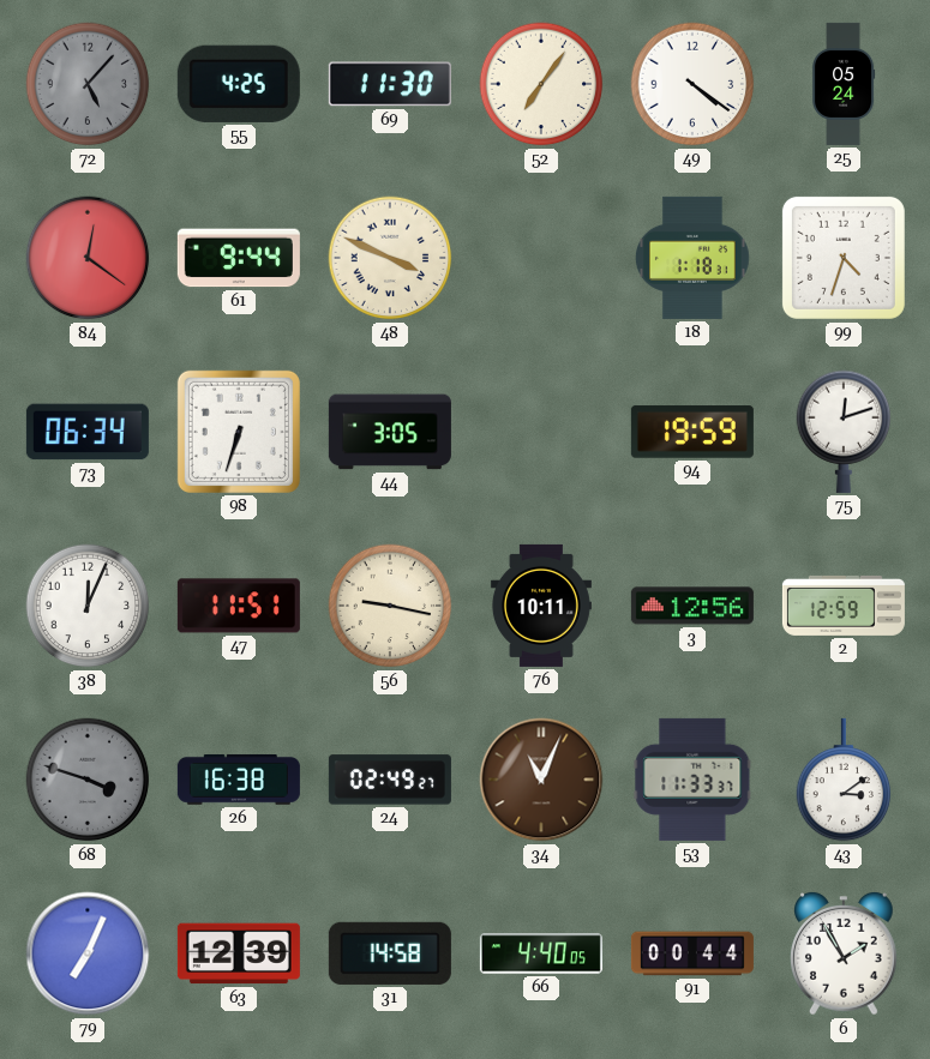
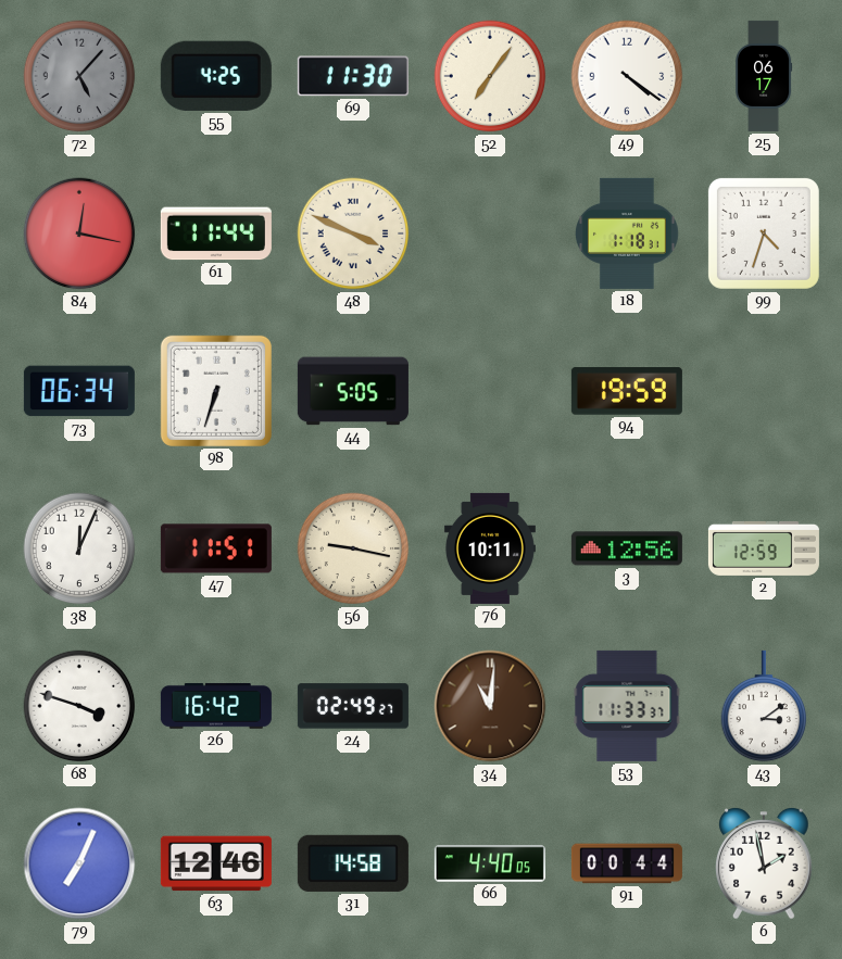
25: 05:24 -> 06:17
84: 12:21 -> 12:17
61: 9:44 -> 11:44
44: 3:05 -> 5:05
75: 12:12 -> none
68 dial: grey -> white
26: 16:38 -> 16:42
34: 11:04 -> 11:01
63: 12:39 -> 12:46
6: 1:55 -> 1:58
